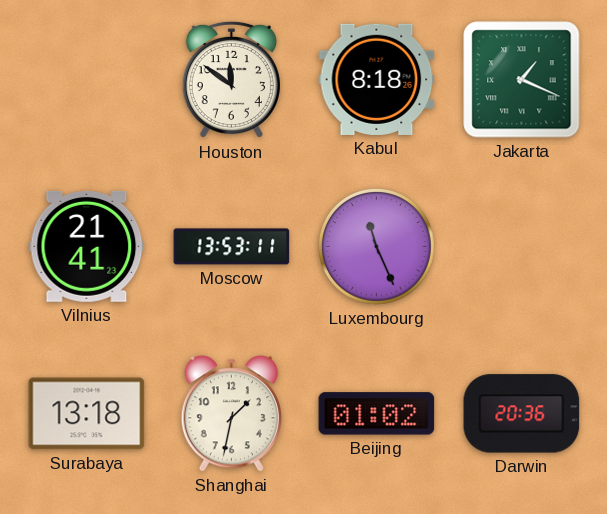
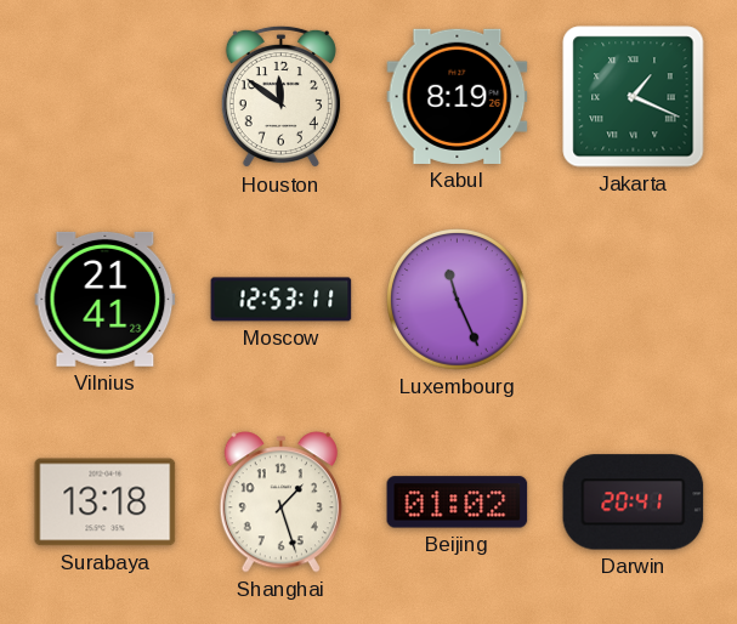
Kabul: 8:18 -> 8:19
Moscow: 13:53 -> 12:53
Shanghai: 1:32 -> 1:27
Darwin: 20:36 -> 20:41
